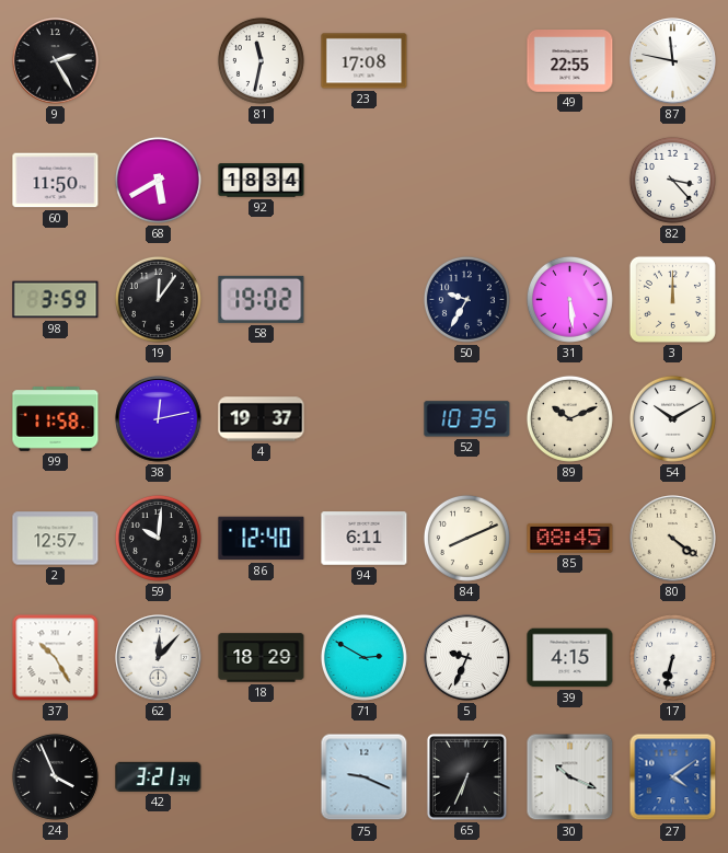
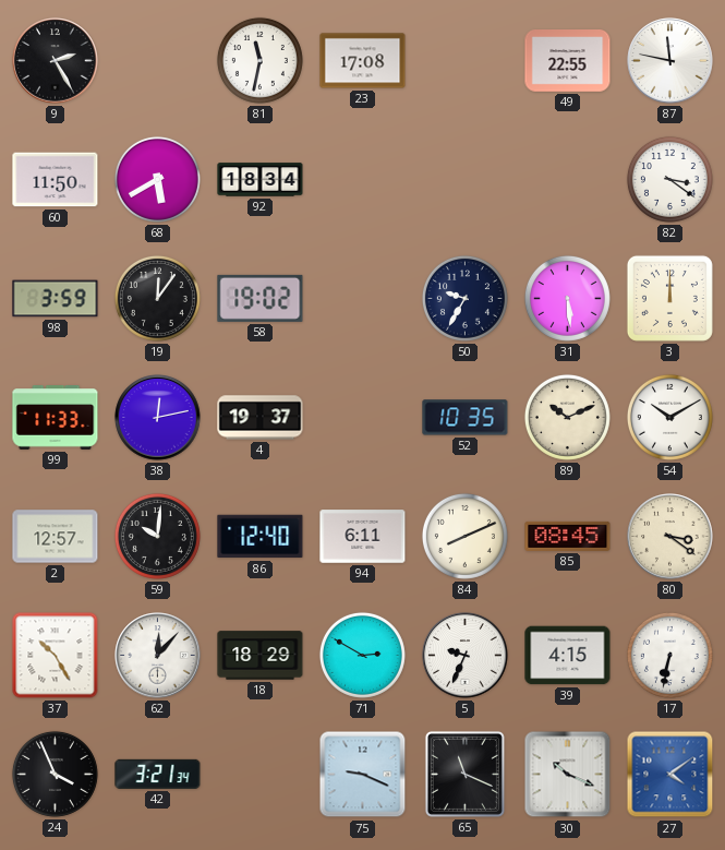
82: 3:23 -> 3:21
99: 11:58 -> 11:33
80: 4:21 -> 3:21
65: 6:34 -> 11:19
